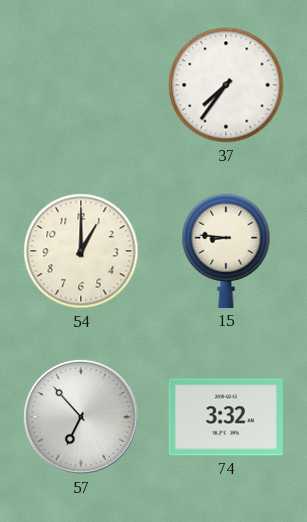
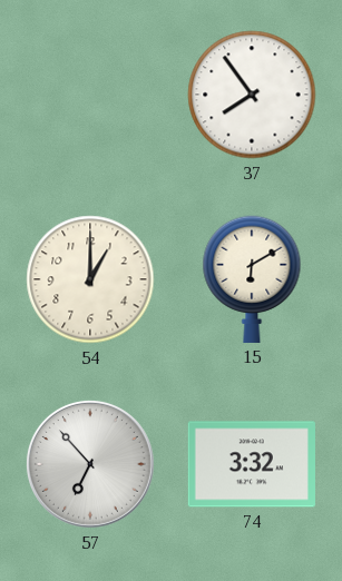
37: 7:36 -> 7:54
15: 8:46 -> 6:10
